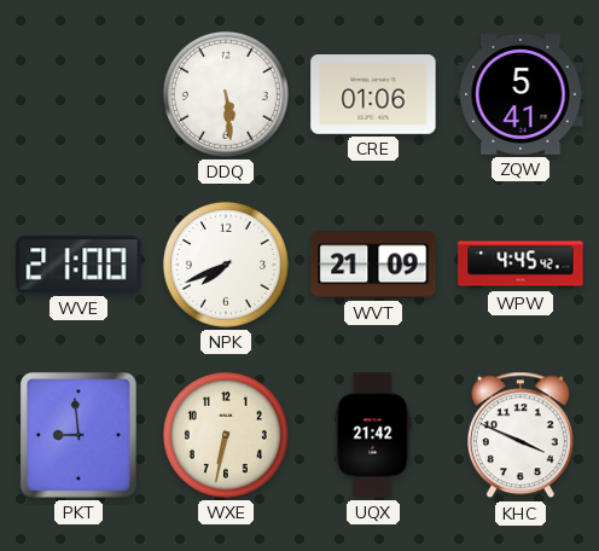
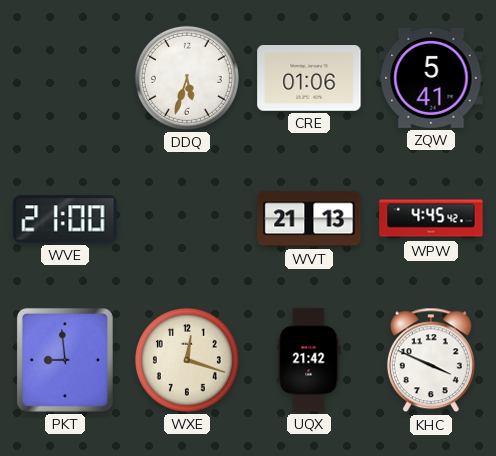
DDQ: 5:29 -> 5:33
NPK: 7:41 -> none
WVT: 21:09 -> 21:13
WXE: 6:32 -> 12:18
